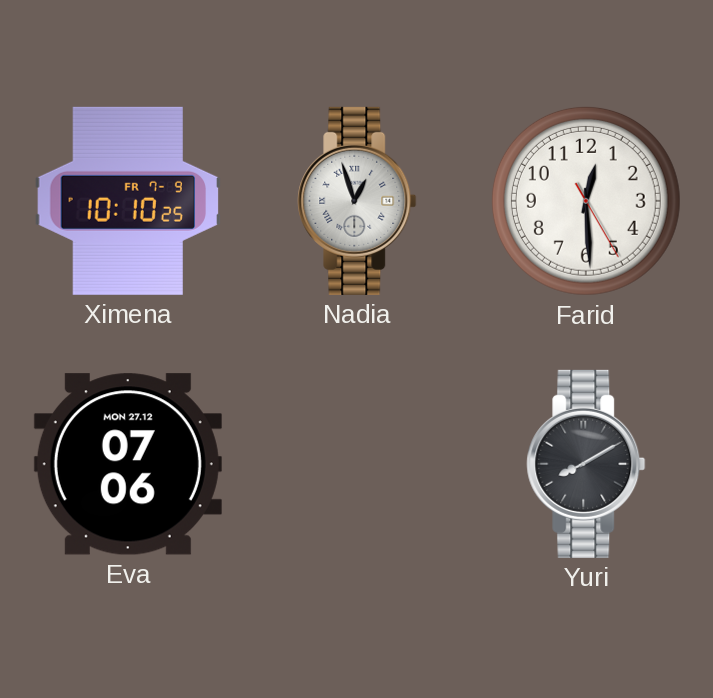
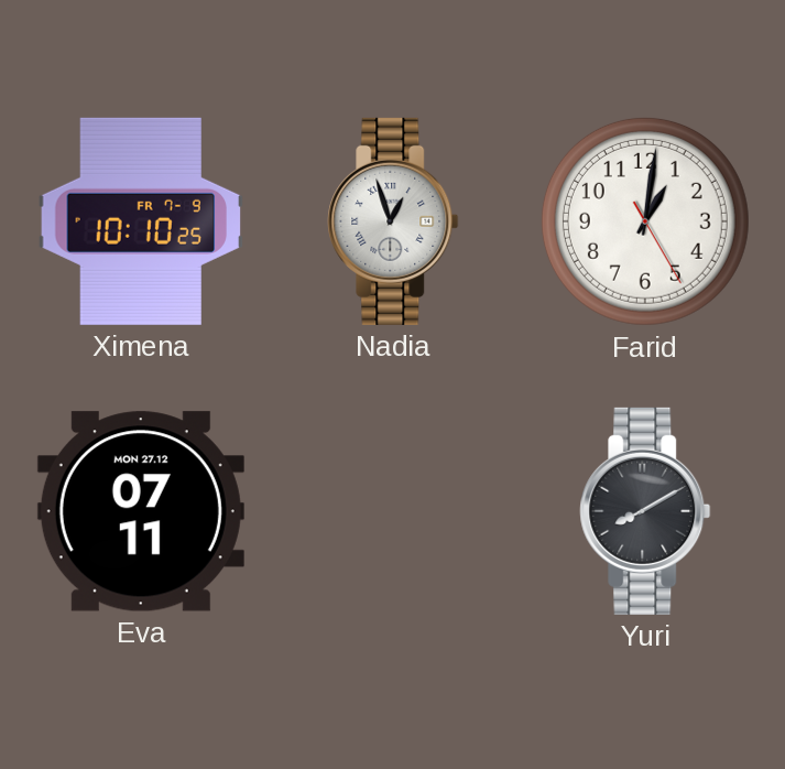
Farid: 12:29 -> 1:01
Eva: 07:06 -> 07:11
